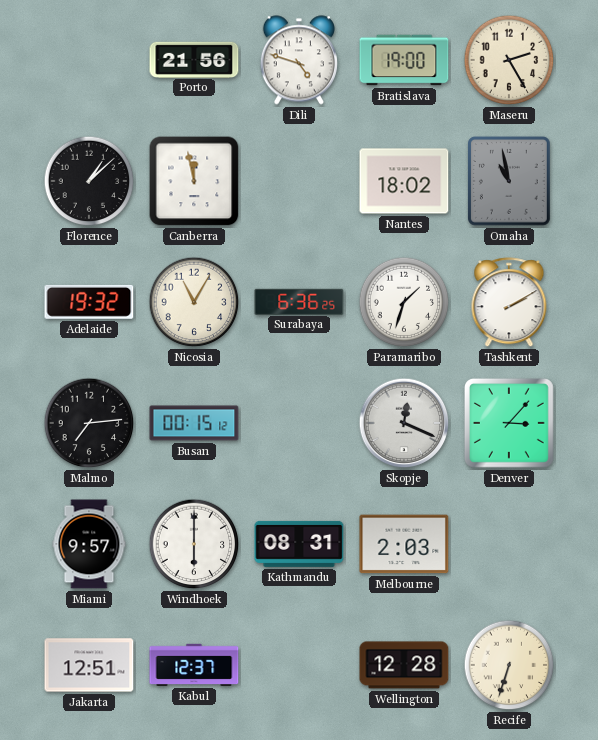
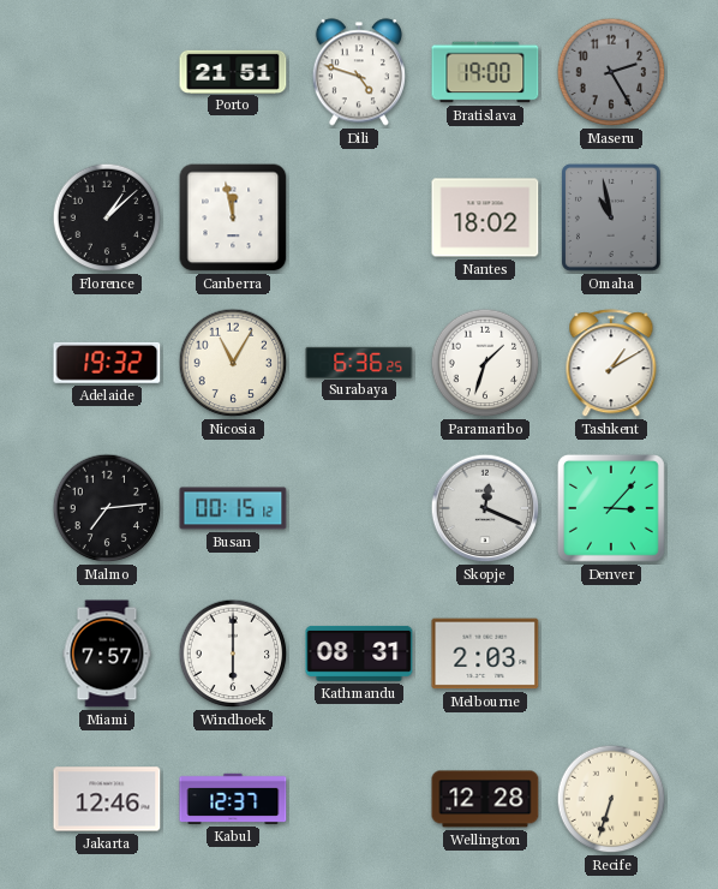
Porto: 21:56 -> 21:51
Maseru dial: cream -> grey
Tashkent: 2:10 -> 1:10
Miami: 9:57 -> 7:57
Jakarta: 12:51 -> 12:46
